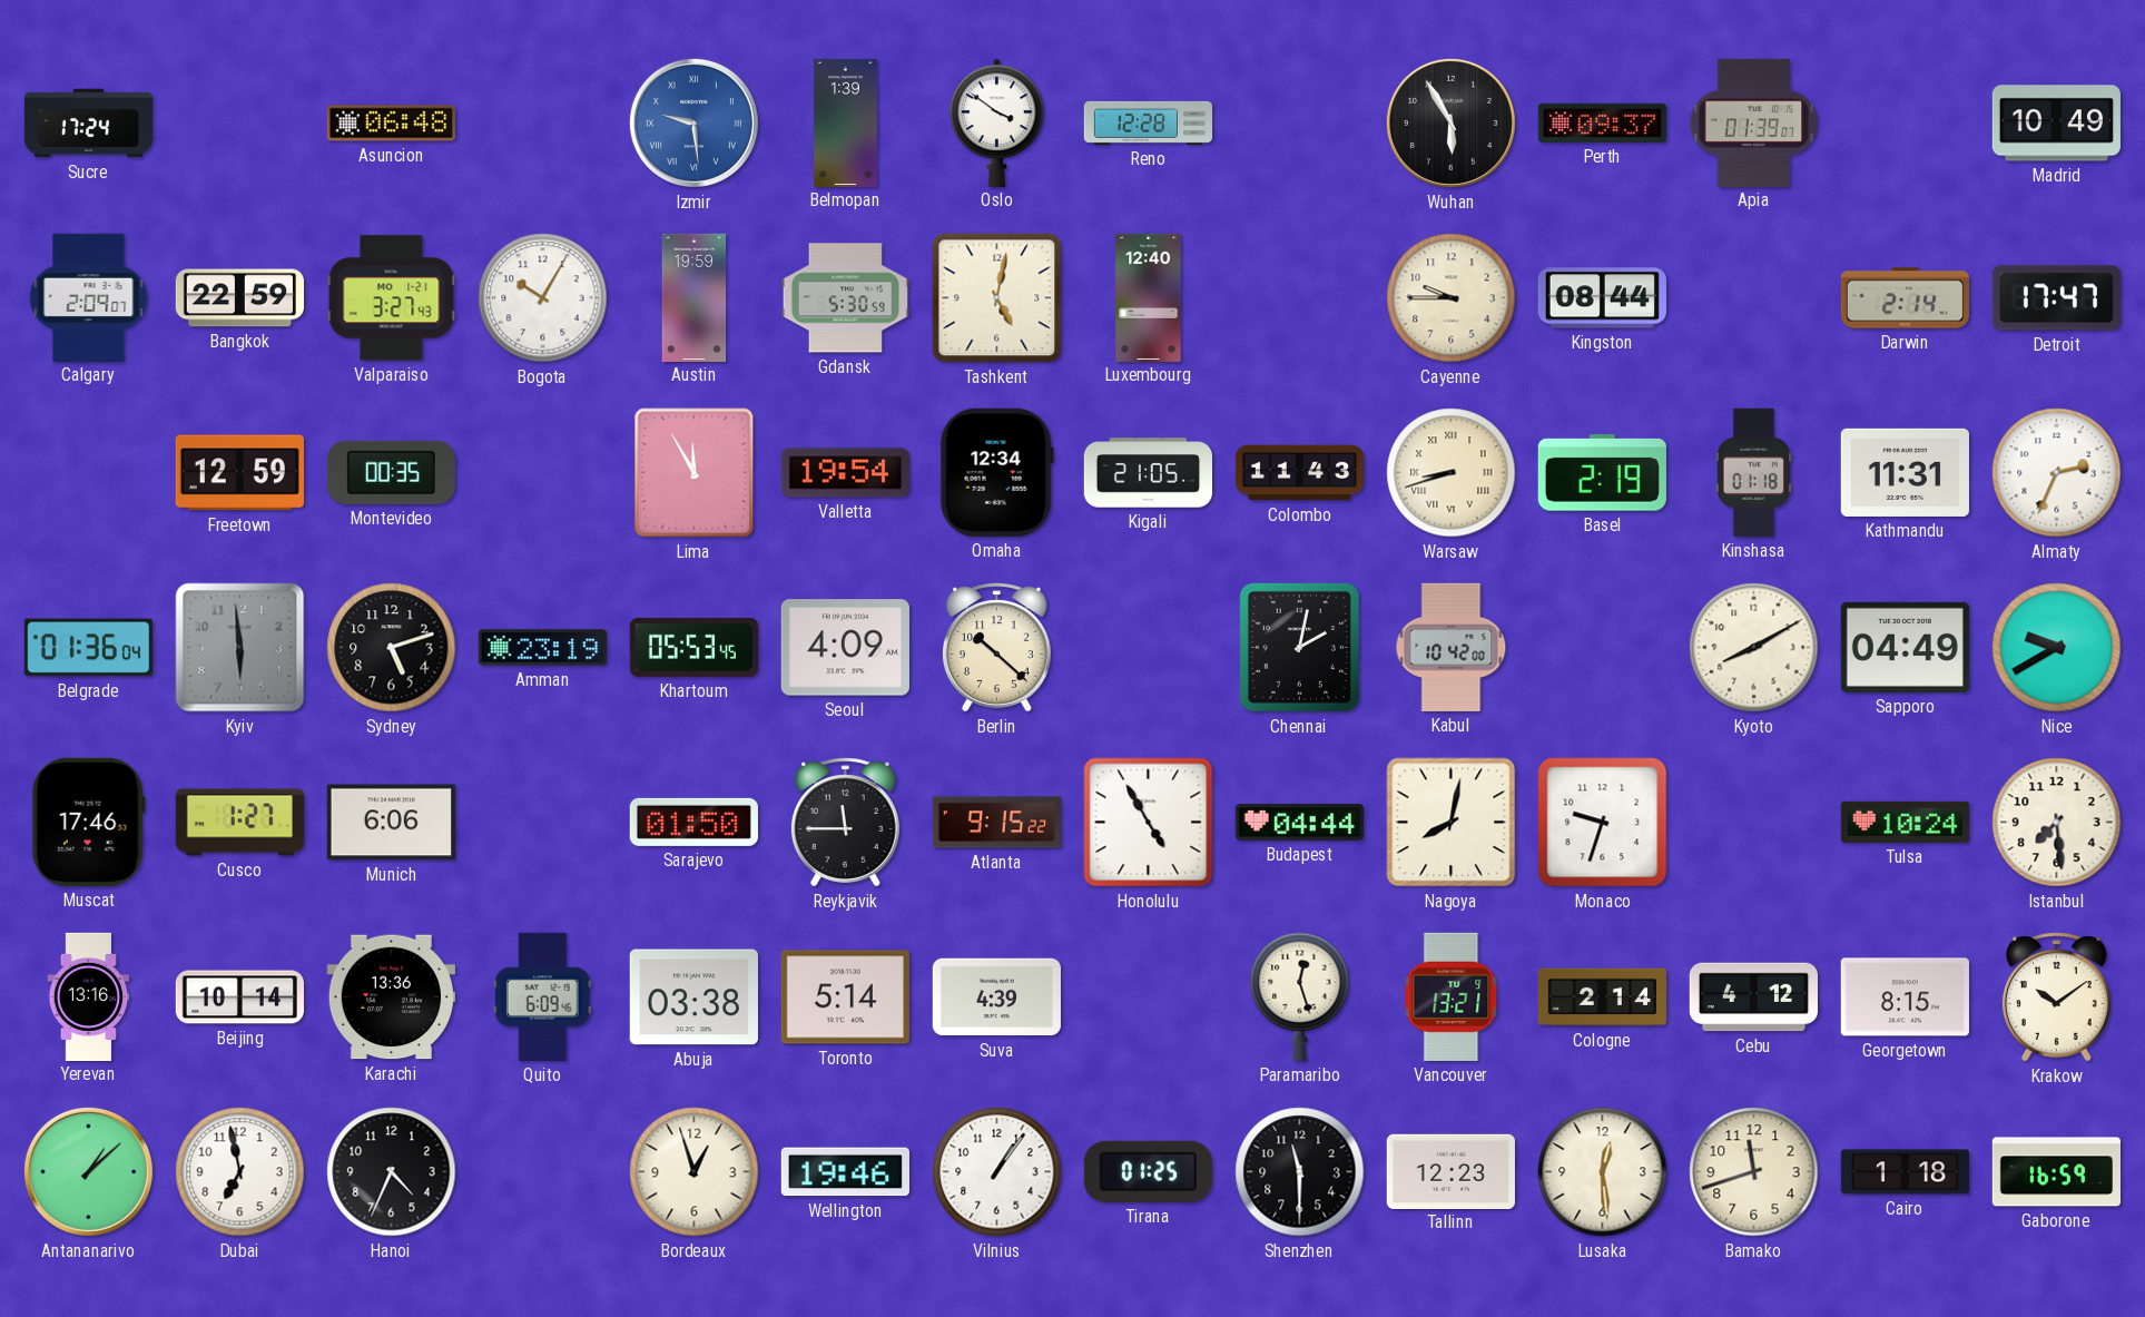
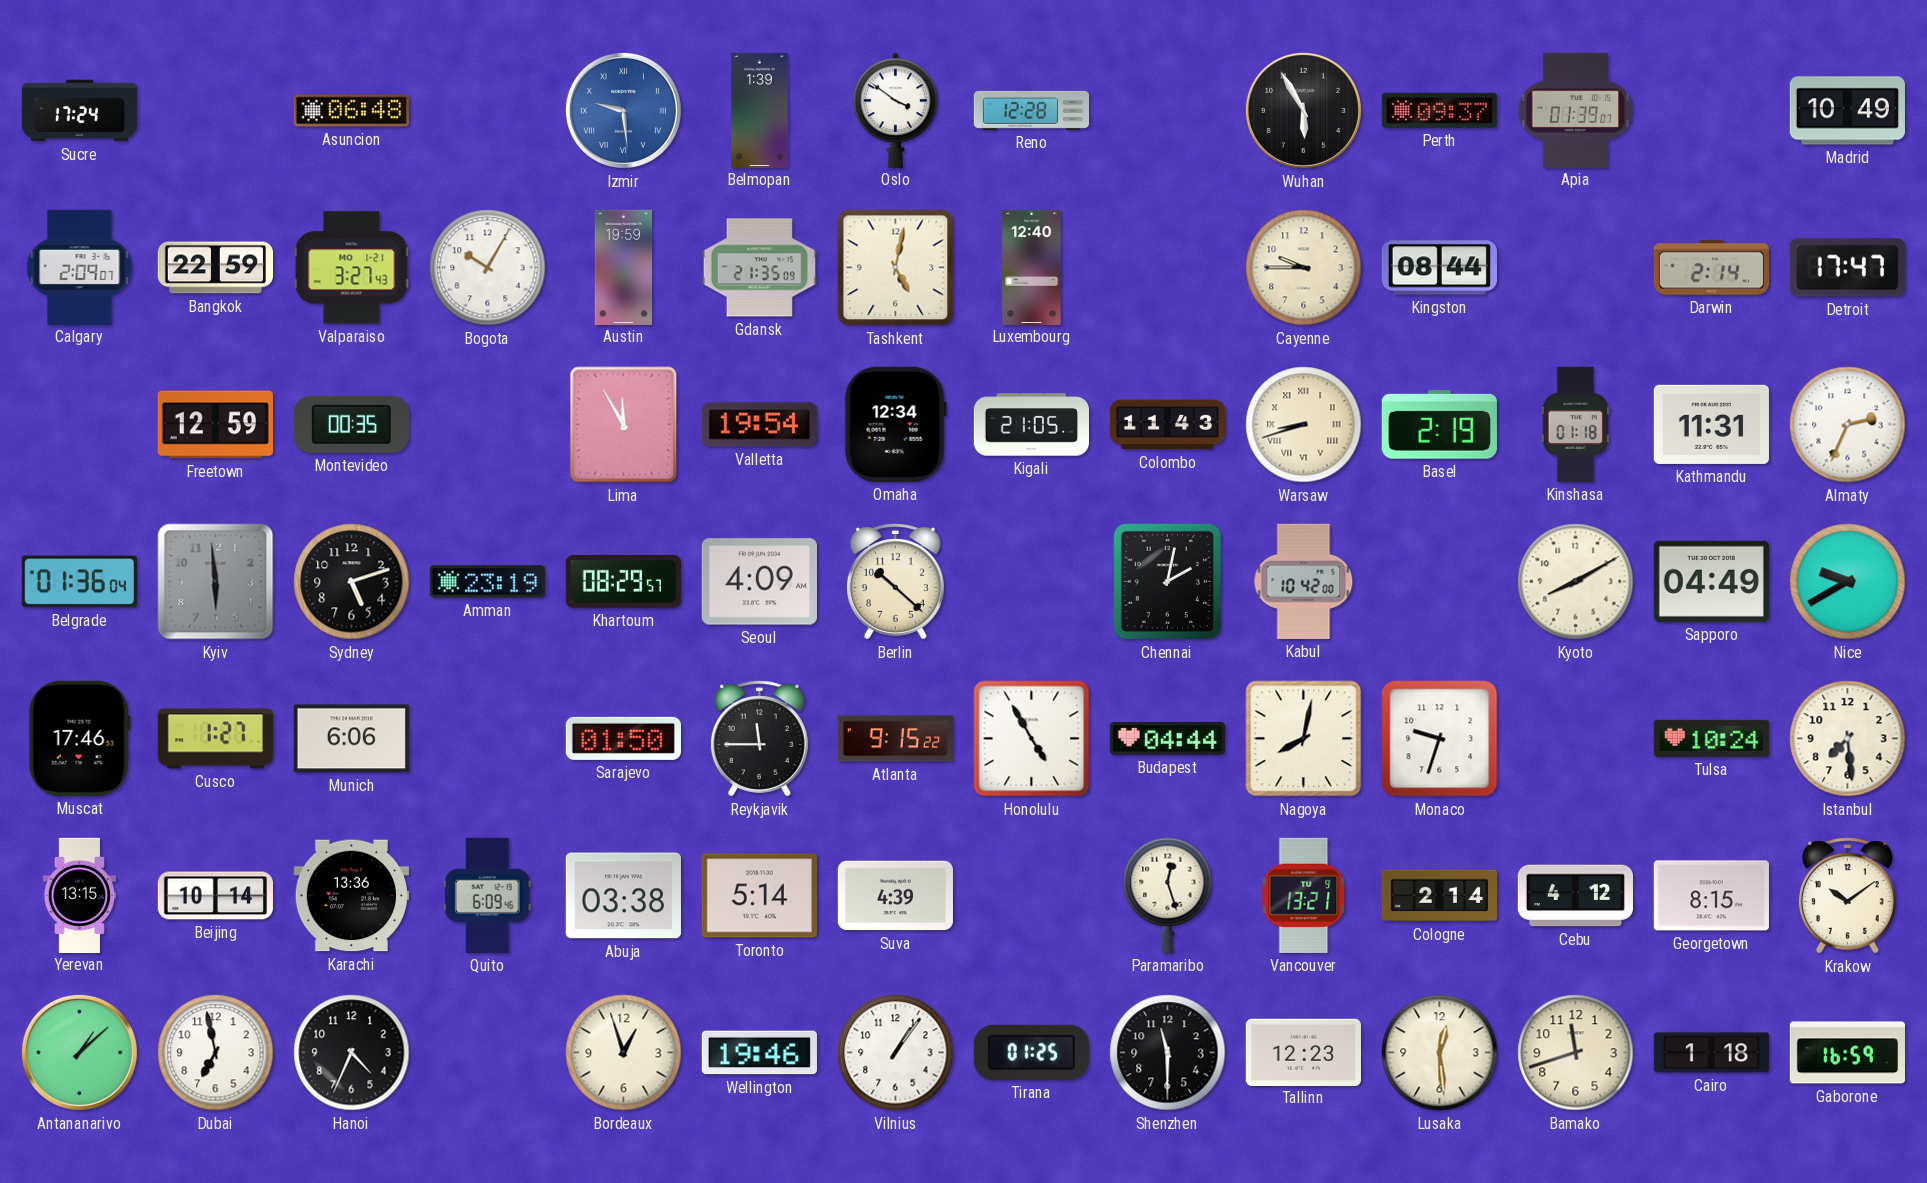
Gdansk: 5:30 -> 21:35
Khartoum: 05:53 -> 08:29
Yerevan: 13:16 -> 13:15
